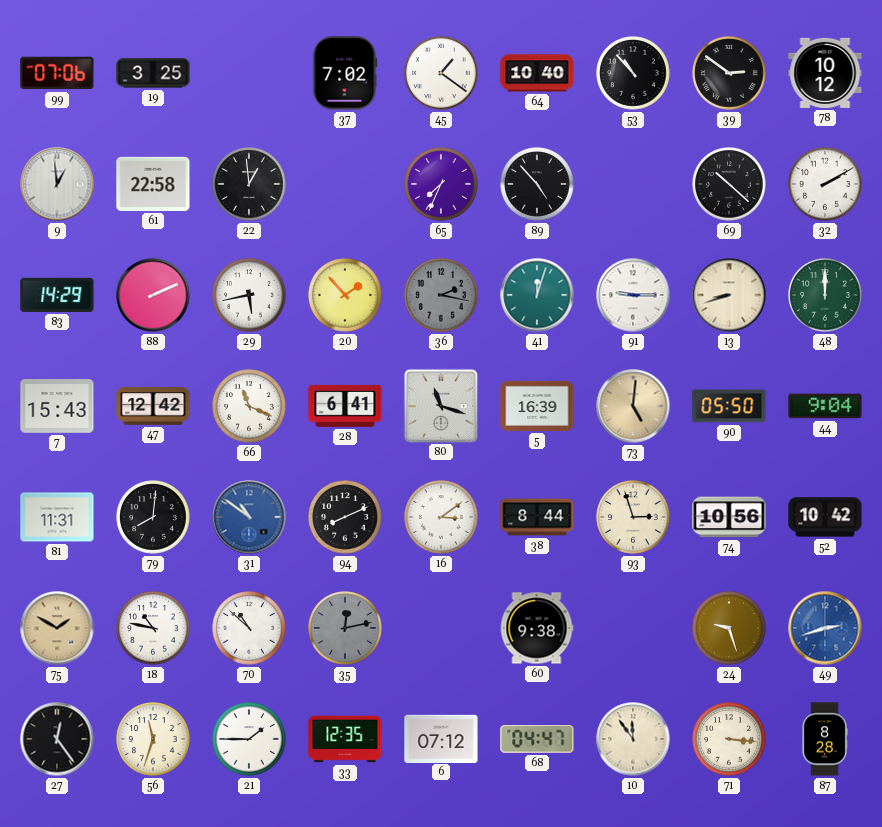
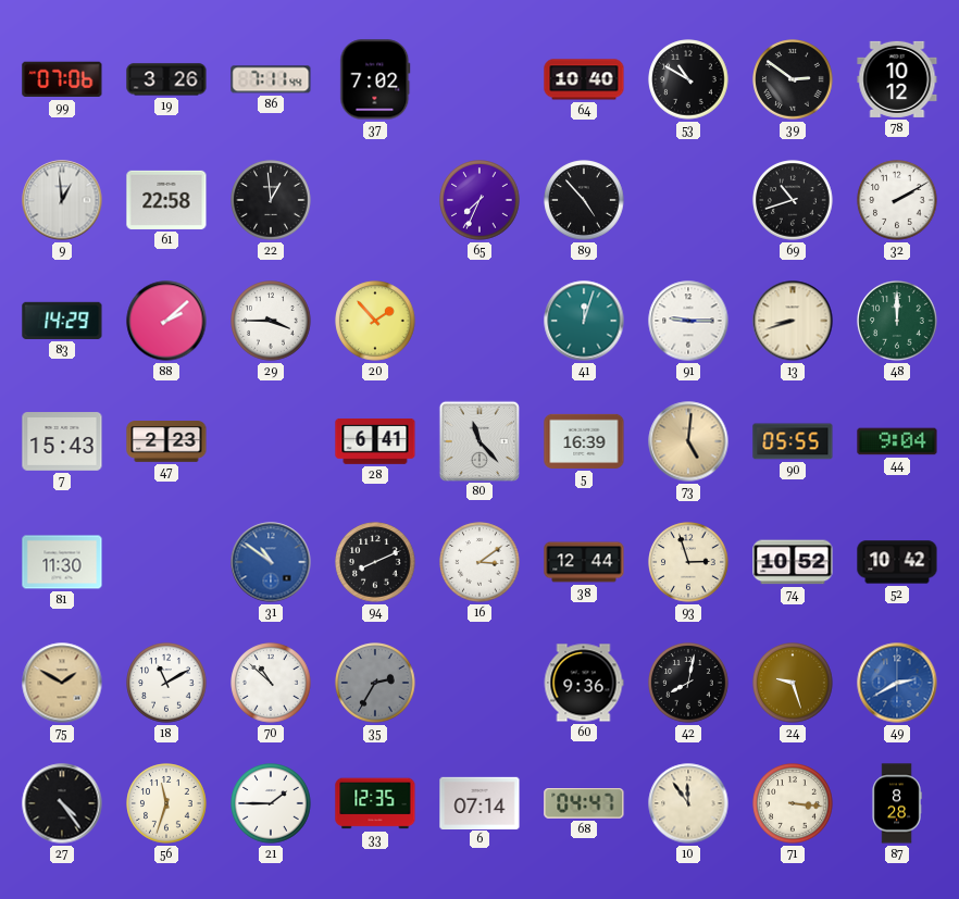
19: 3:25 -> 3:26
86: none -> 7:11
45: 1:21 -> none
53: 10:53 -> 10:50
69: 10:22 -> 10:42
88: 2:11 -> 2:08
29: 5:43 -> 3:45
36: 2:17 -> none
47: 12:42 -> 2:23
66: 11:19 -> none
80: 11:18 -> 11:23
90: 05:50 -> 05:55
81: 11:31 -> 11:30
79: 8:01 -> none
38: 8:44 -> 12:44
74: 10:56 -> 10:52
18: 10:47 -> 11:10
35: 12:13 -> 2:35
60: 9:38 -> 9:36
42: none -> 8:02
49: 2:42 -> 2:40
27: 12:24 -> 4:24
6: 07:12 -> 07:14
